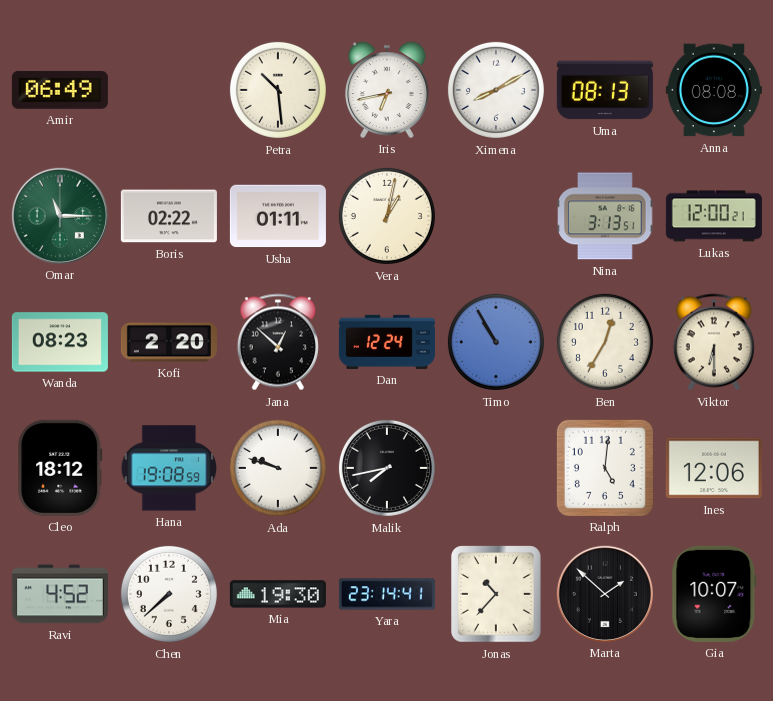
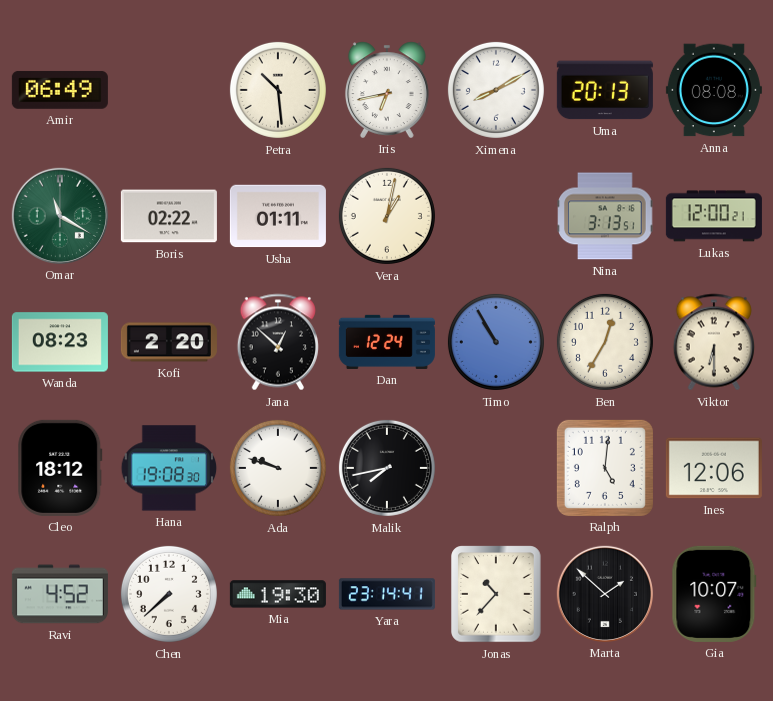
Uma: 08:13 -> 20:13
Omar: 11:15 -> 11:20
Hana: 19:08:59 -> 19:08:30
